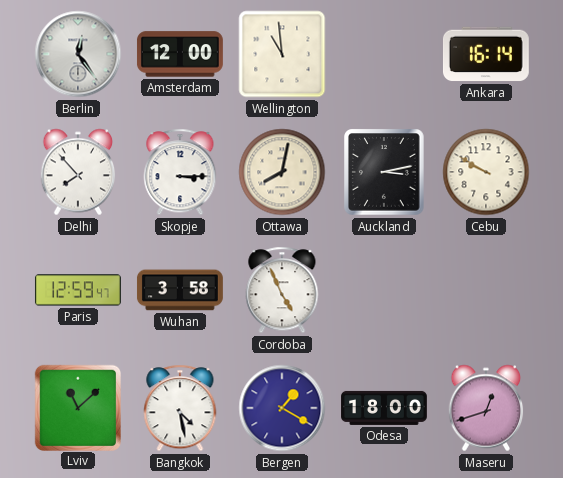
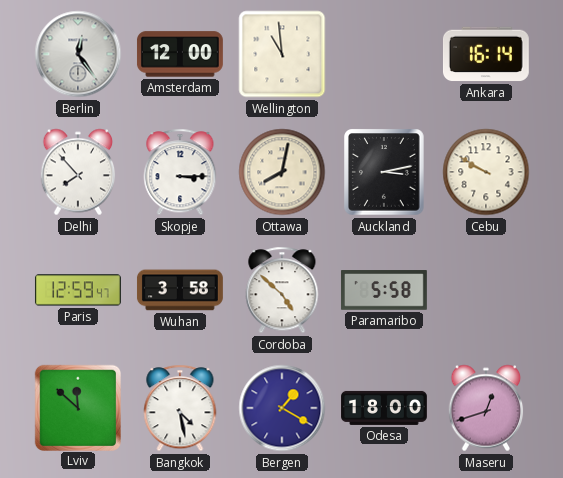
Cordoba: 4:56 -> 4:52
Paramaribo: none -> 5:58
Lviv: 11:08 -> 11:52
